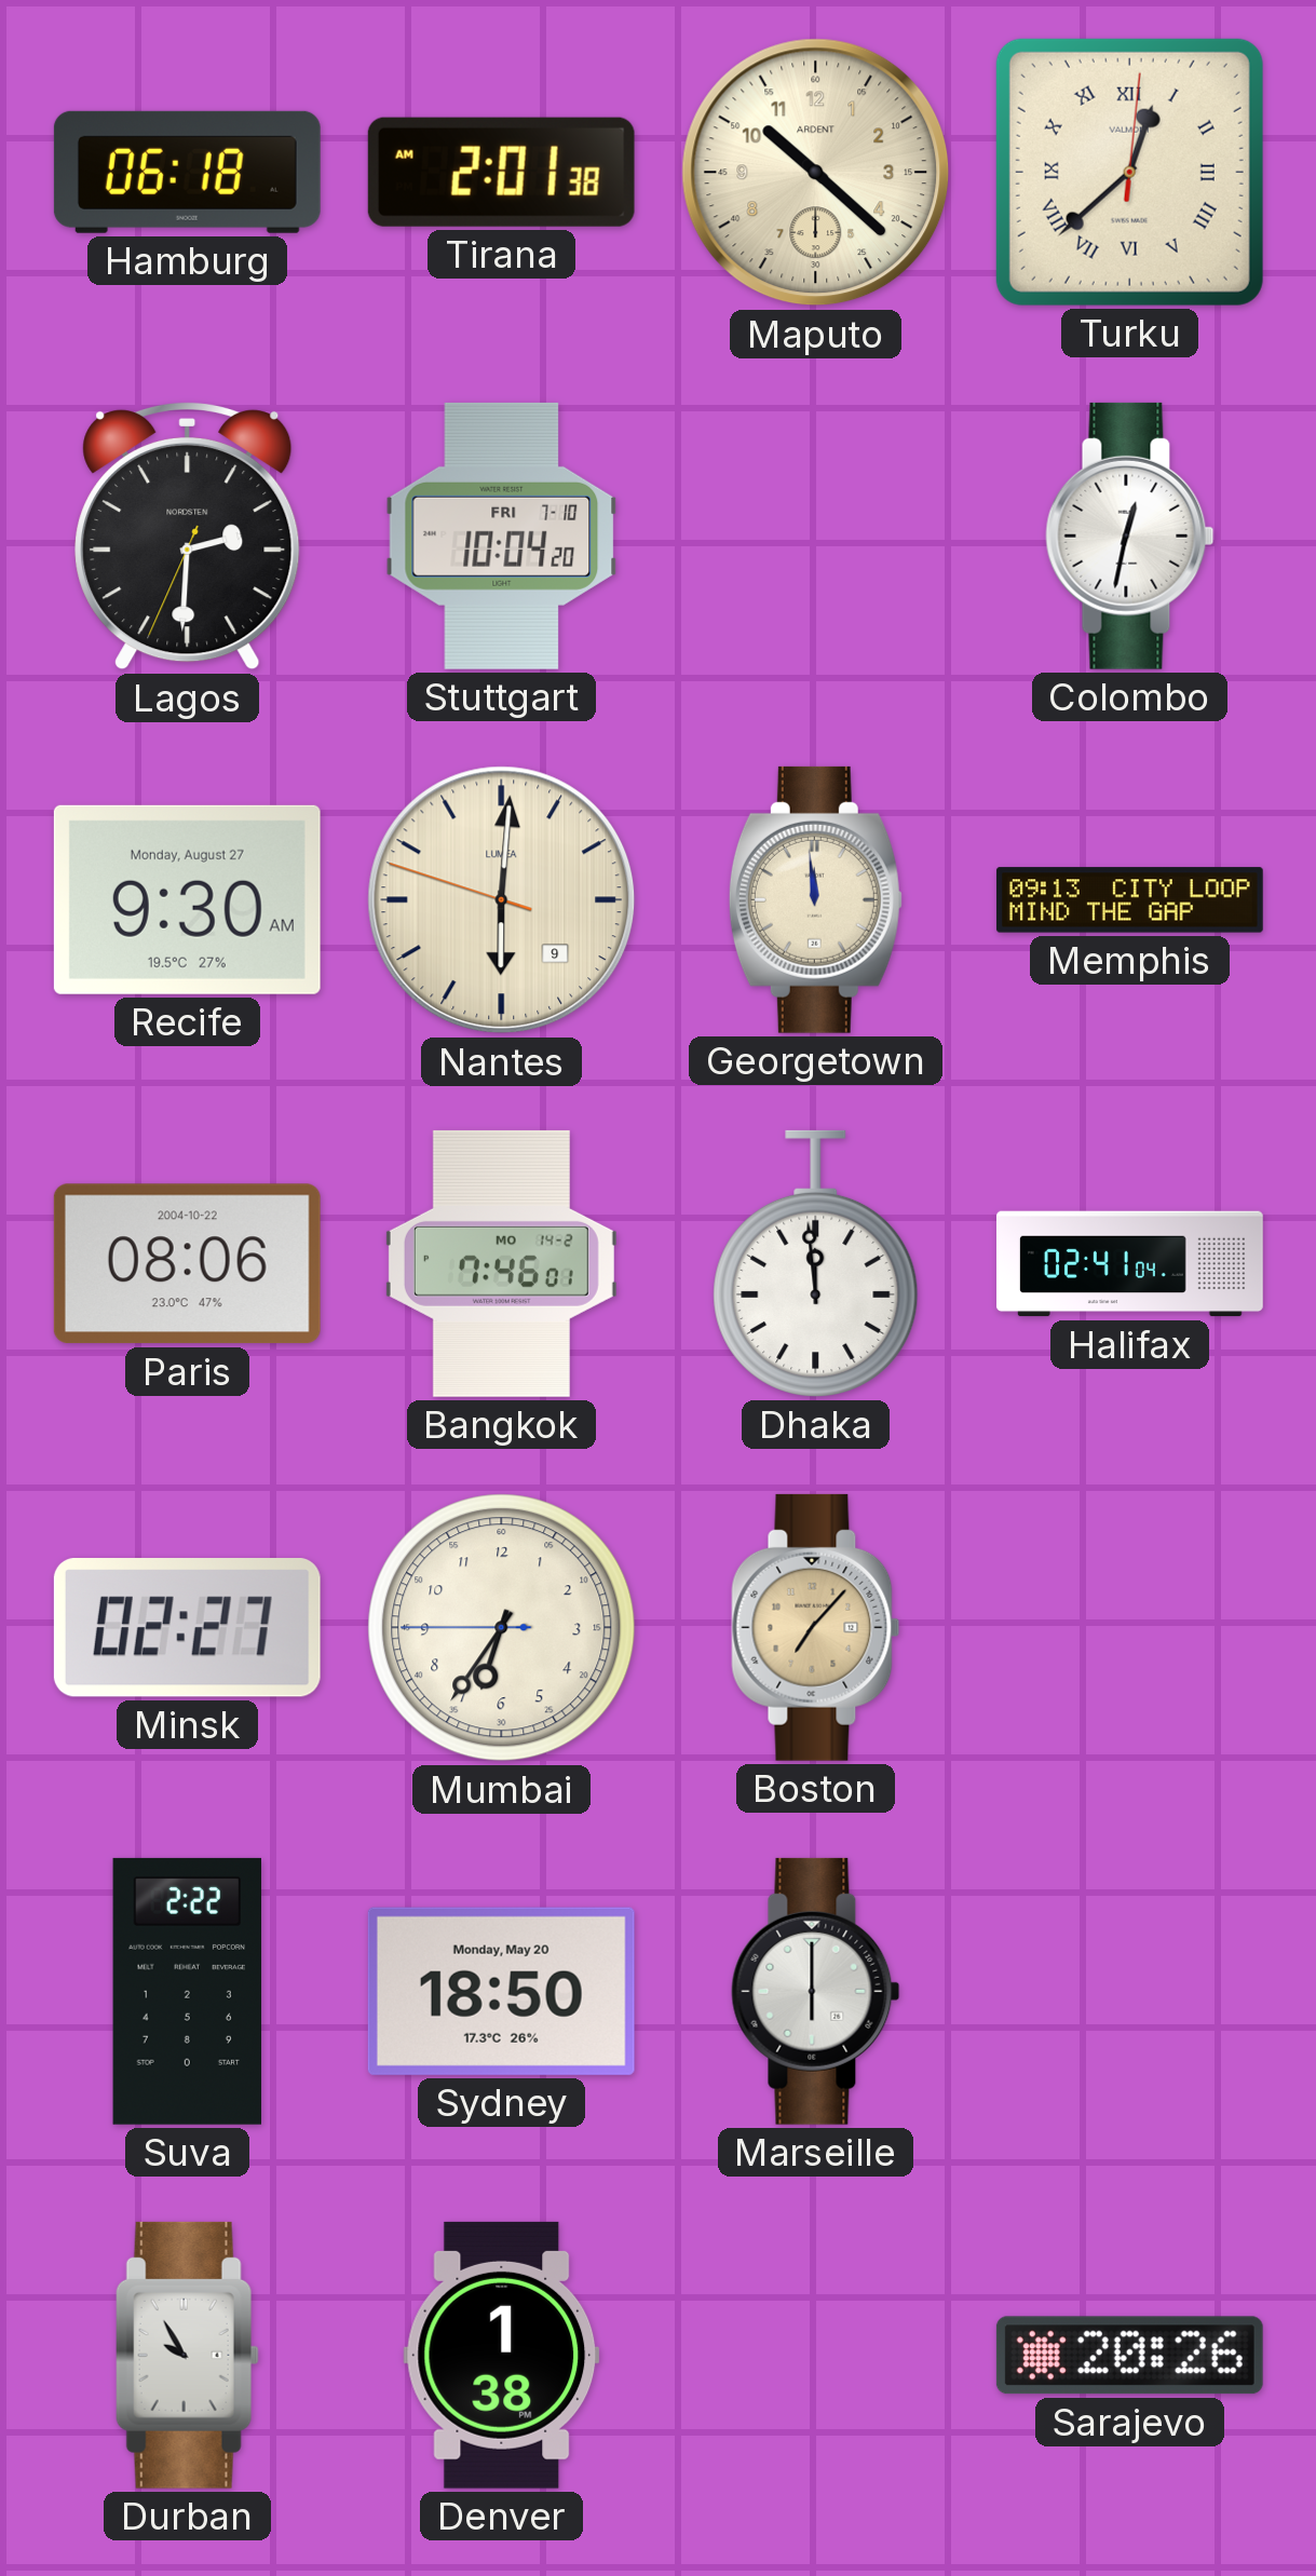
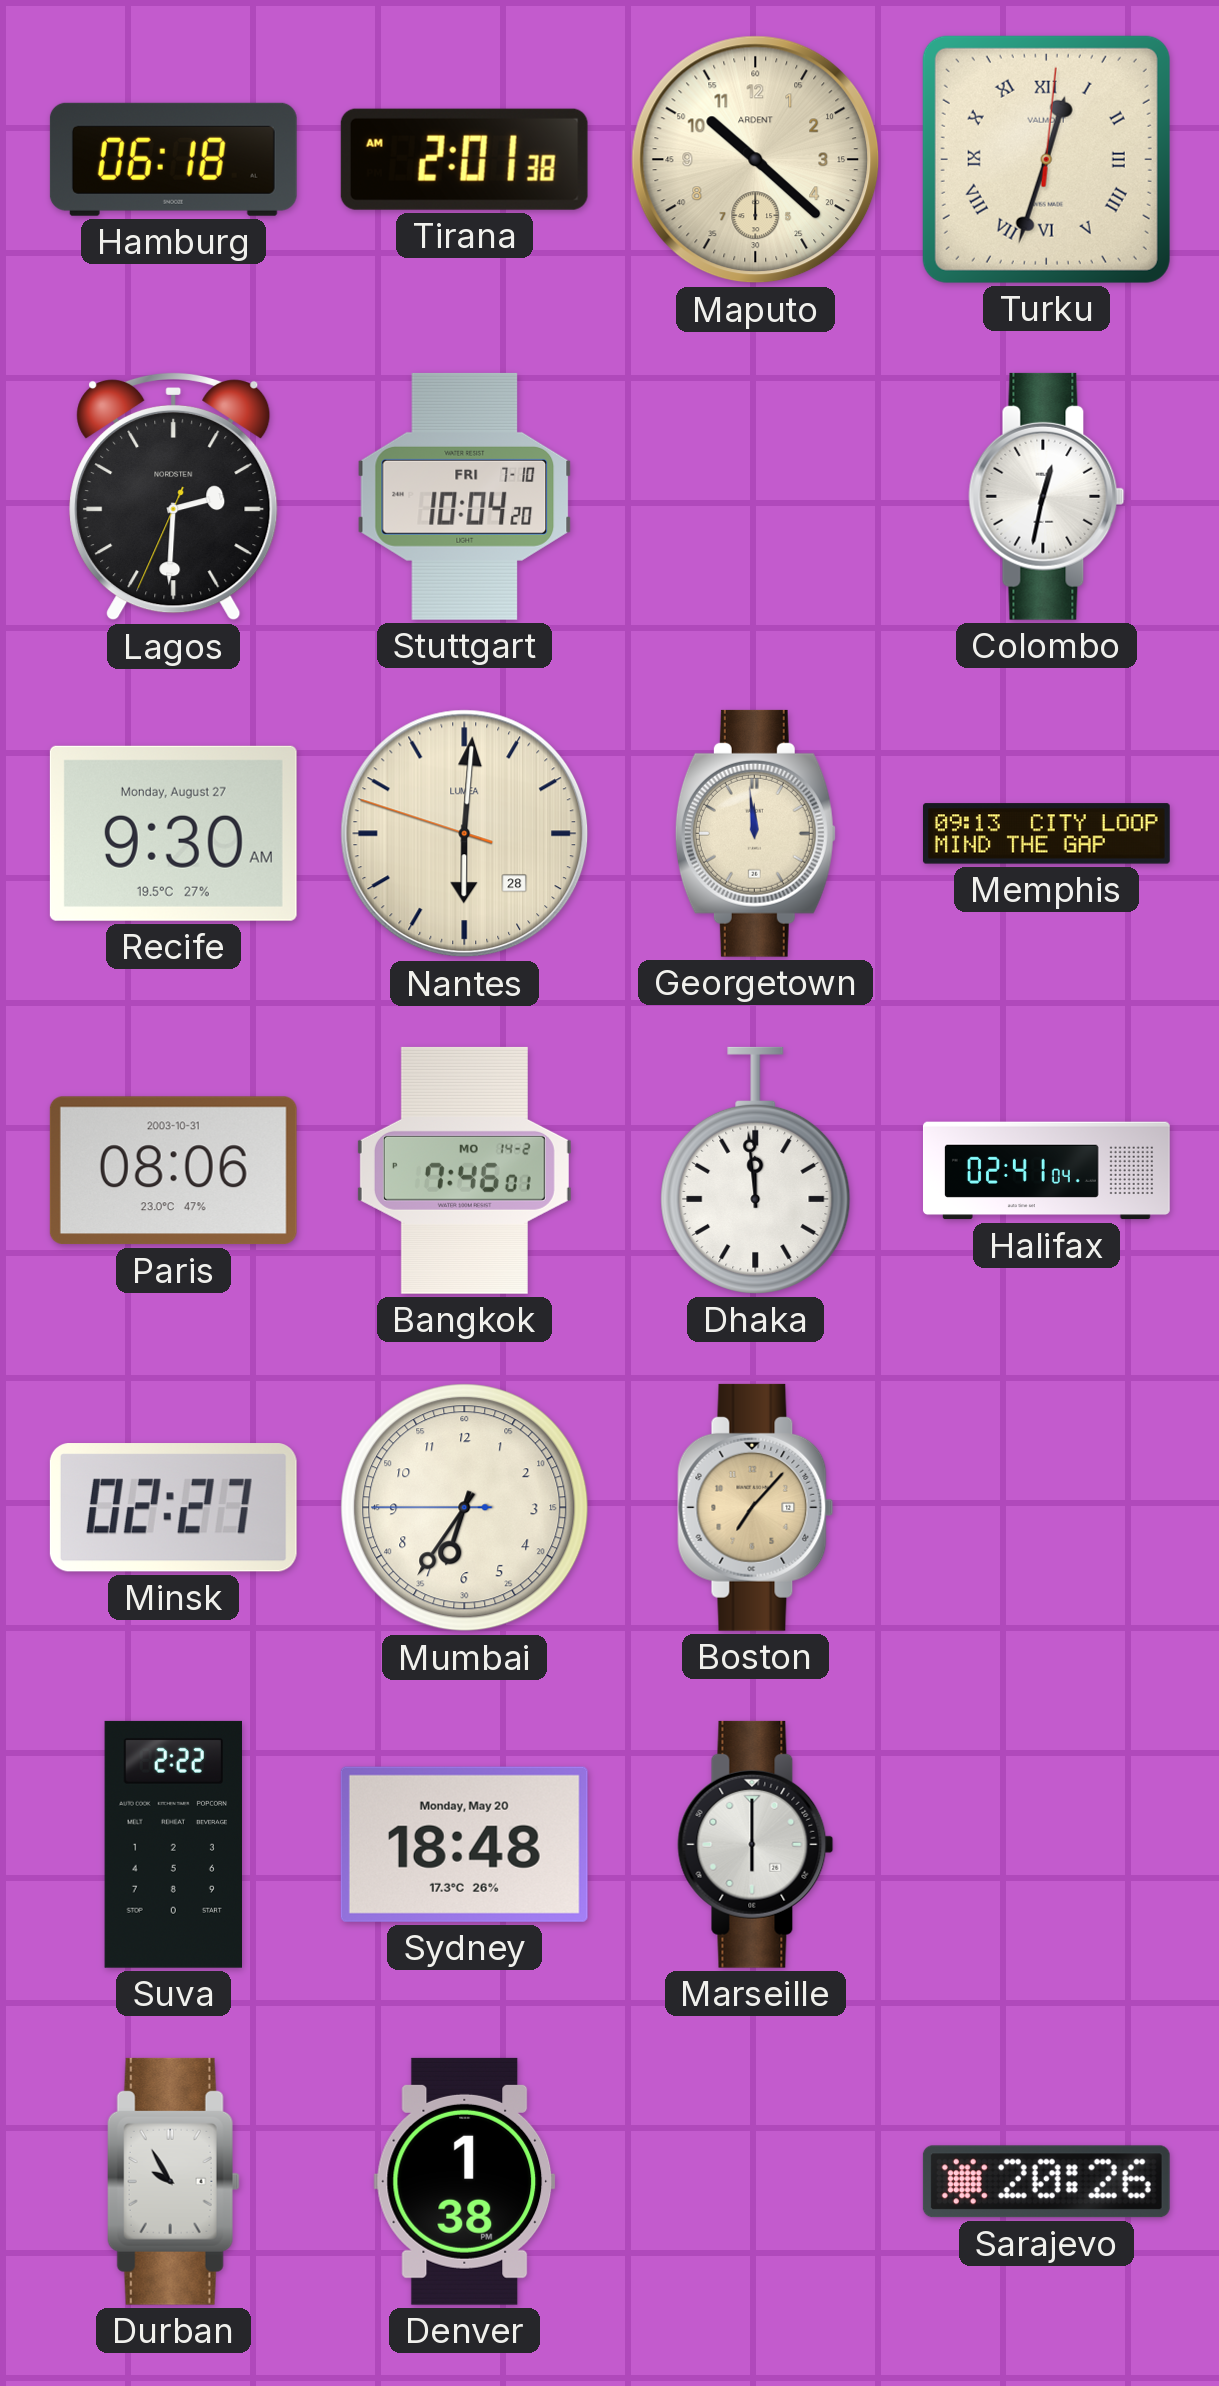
Turku: 12:38 -> 12:33
Nantes date: 9 -> 28
Paris date: 2004-10-22 -> 2003-10-31
Sydney: 18:50 -> 18:48
